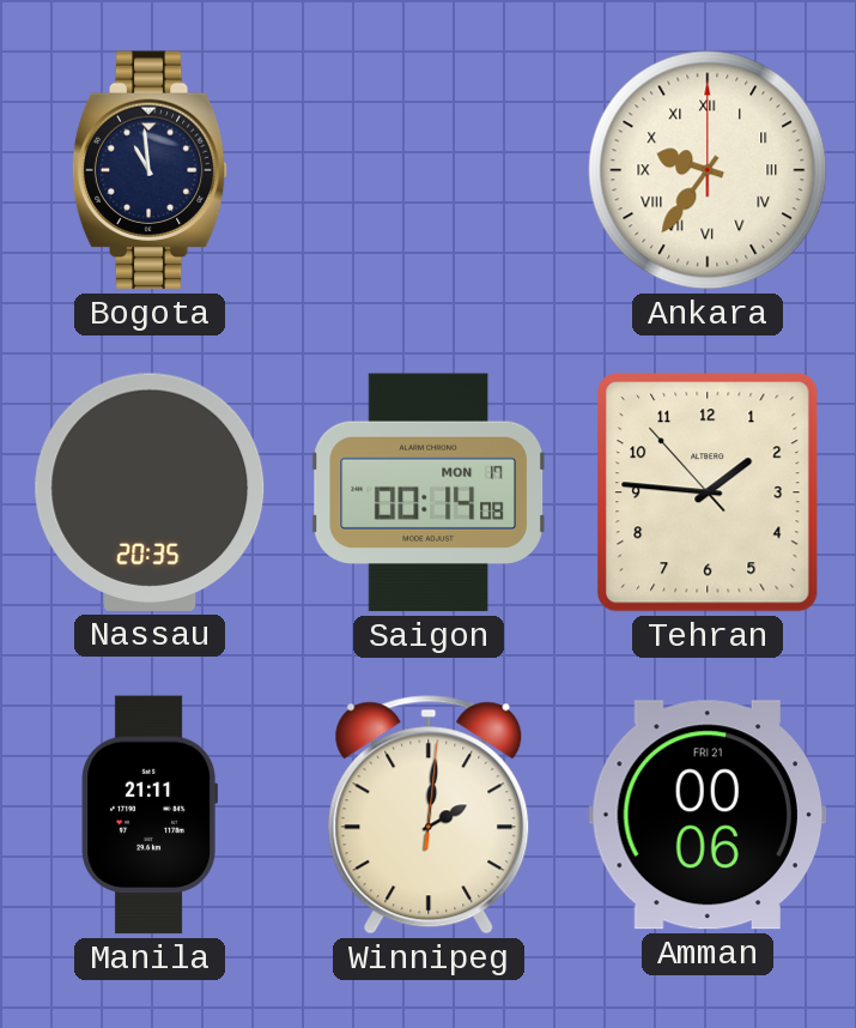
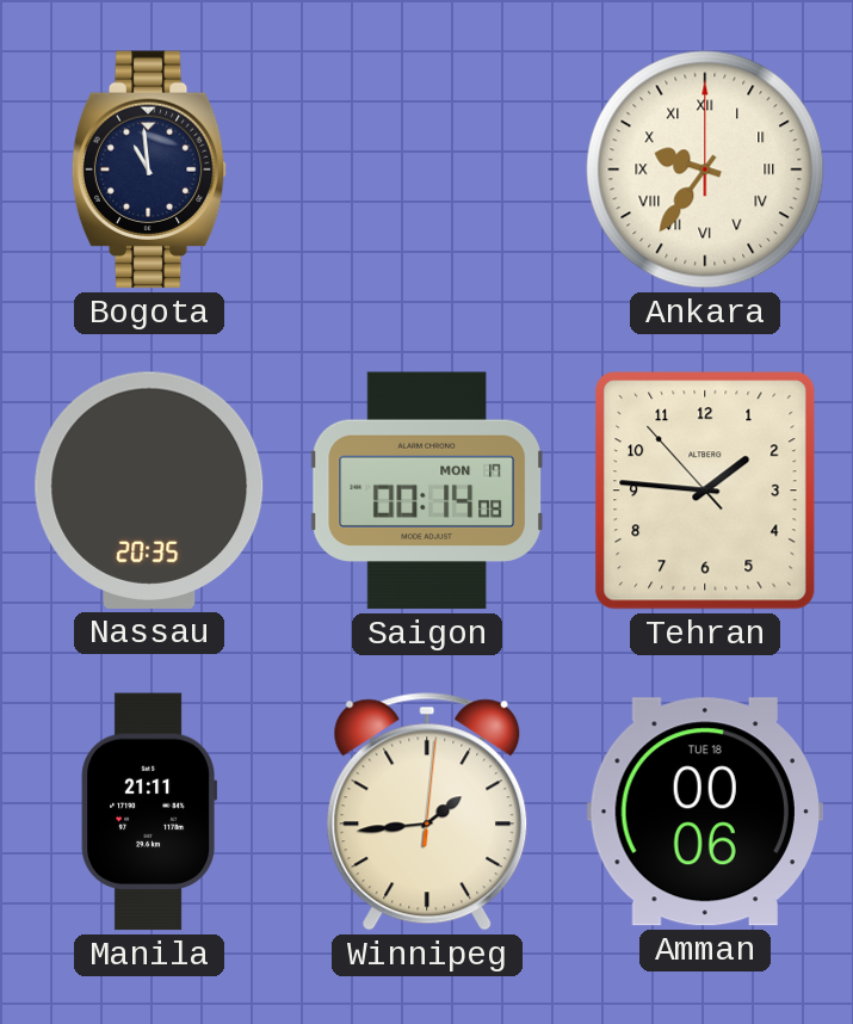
Winnipeg: 2:01 -> 1:44
Amman date: FRI 21 -> TUE 18
